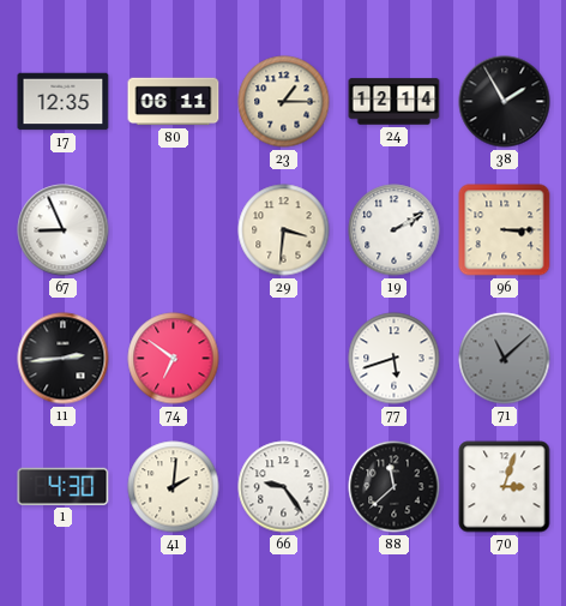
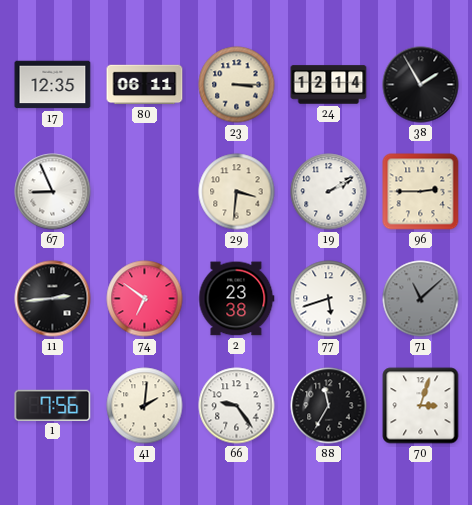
23: 1:15 -> 3:15
96: 3:15 -> 2:45
2: none -> 23:38
1: 4:30 -> 7:56
88: 11:38 -> 11:35
